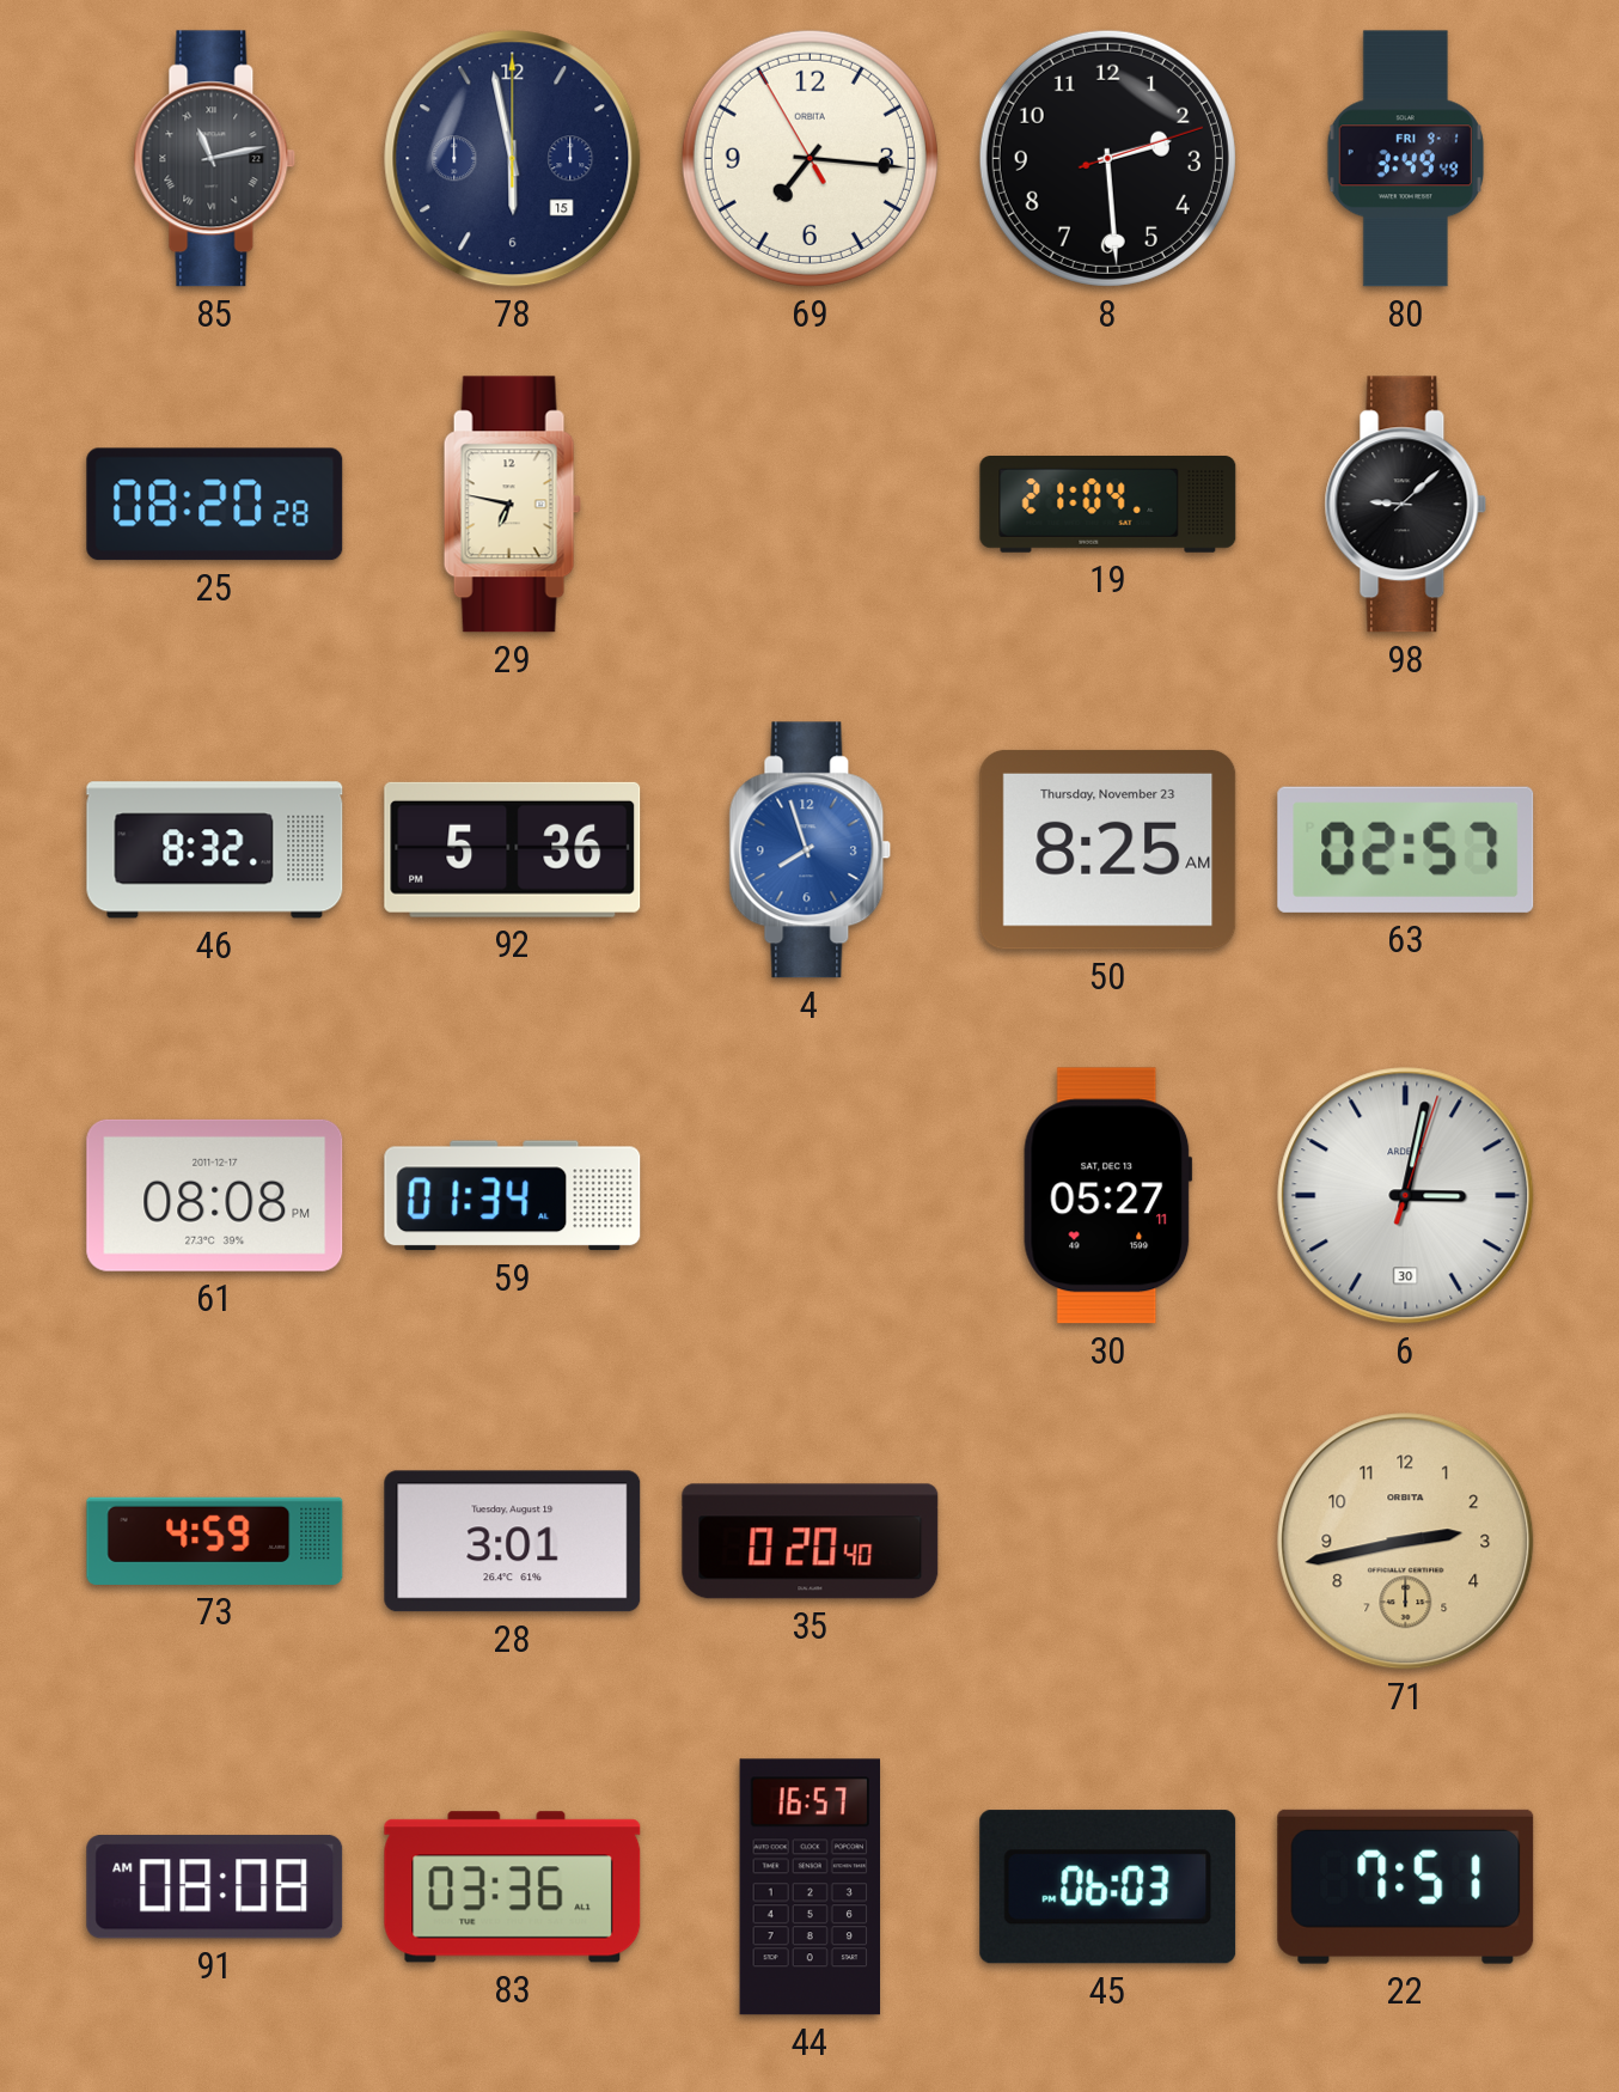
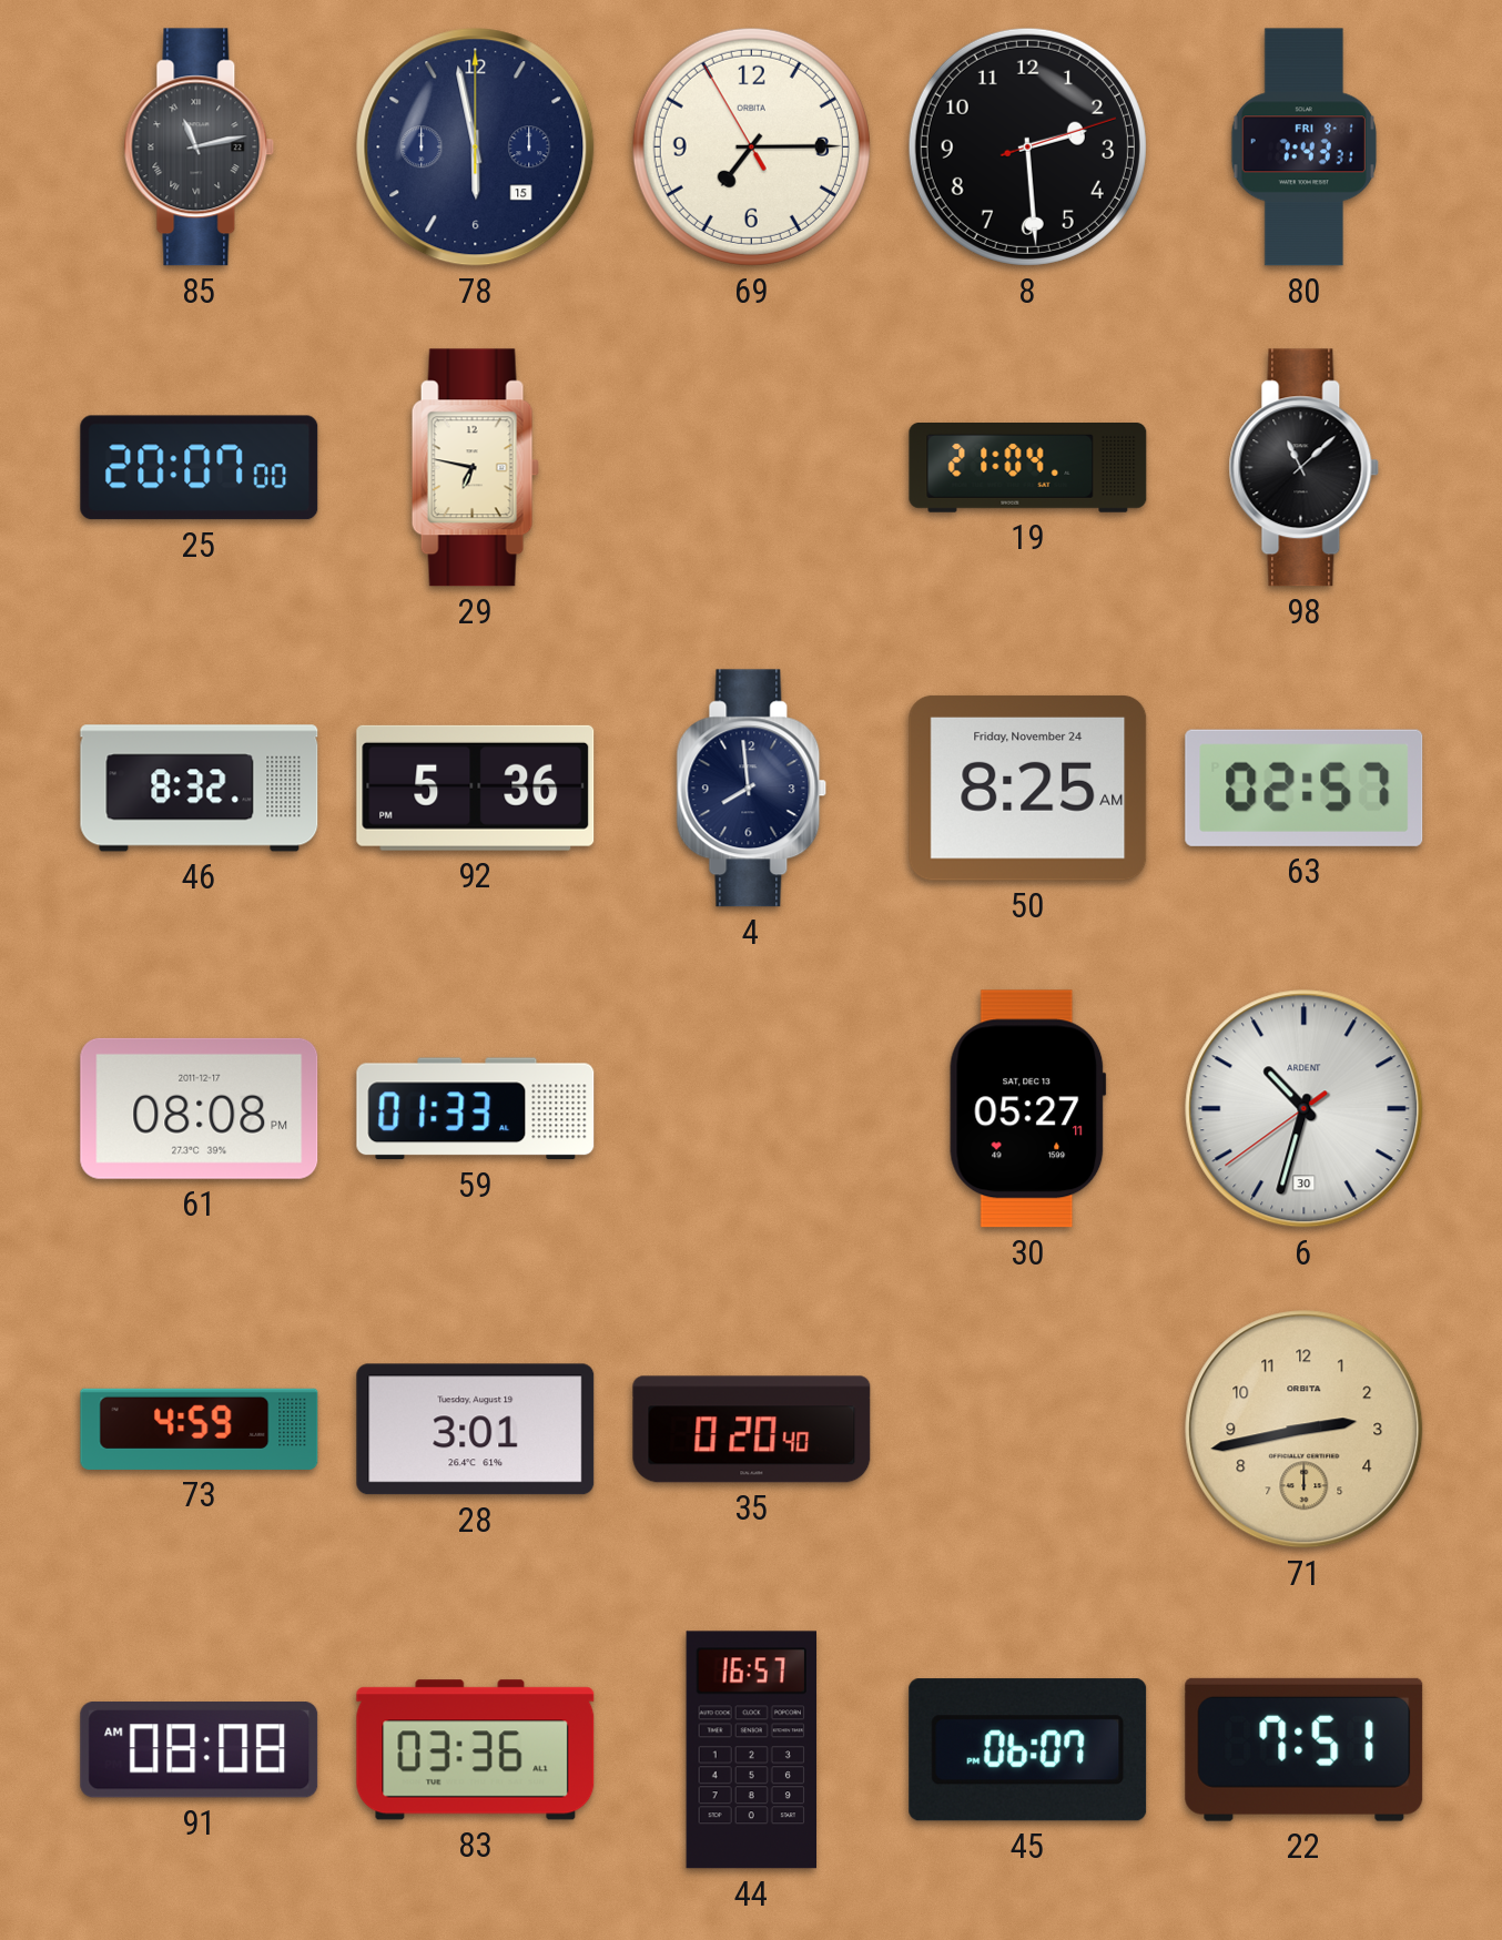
69: 7:15 -> 7:14
80: 3:49 -> 7:43
25: 08:20 -> 20:07
98: 9:08 -> 11:08
4: 7:57 -> 7:59
4 dial: blue -> navy
50 date: Thursday, November 23 -> Friday, November 24
59: 01:34 -> 01:33
6: 3:02 -> 10:32
45: 06:03 -> 06:07
